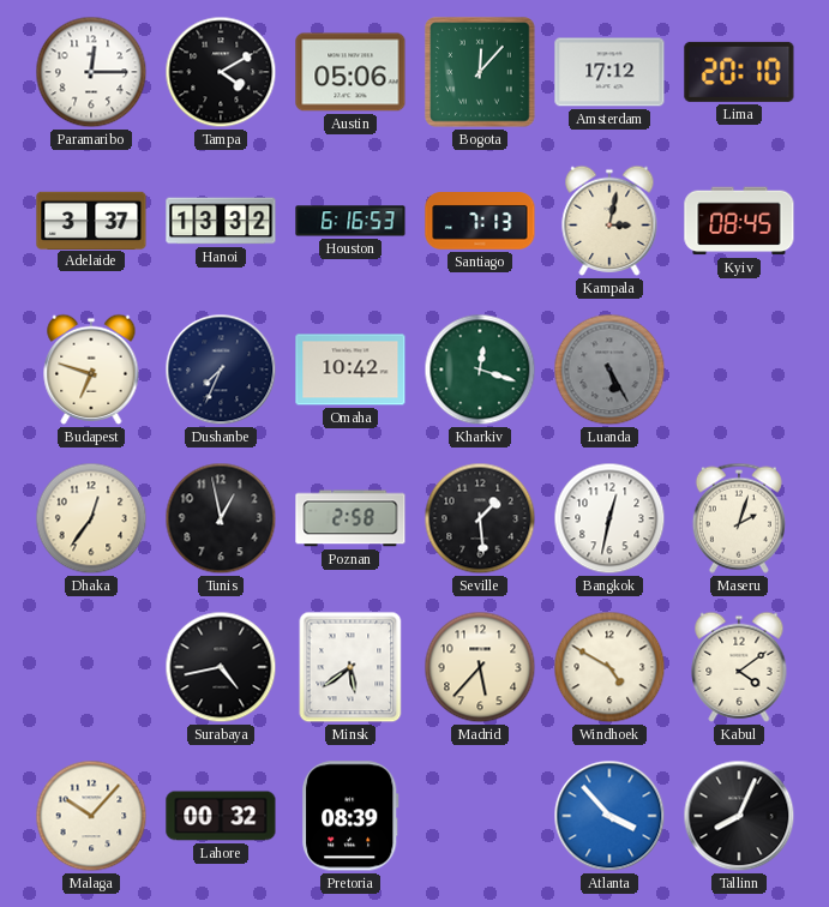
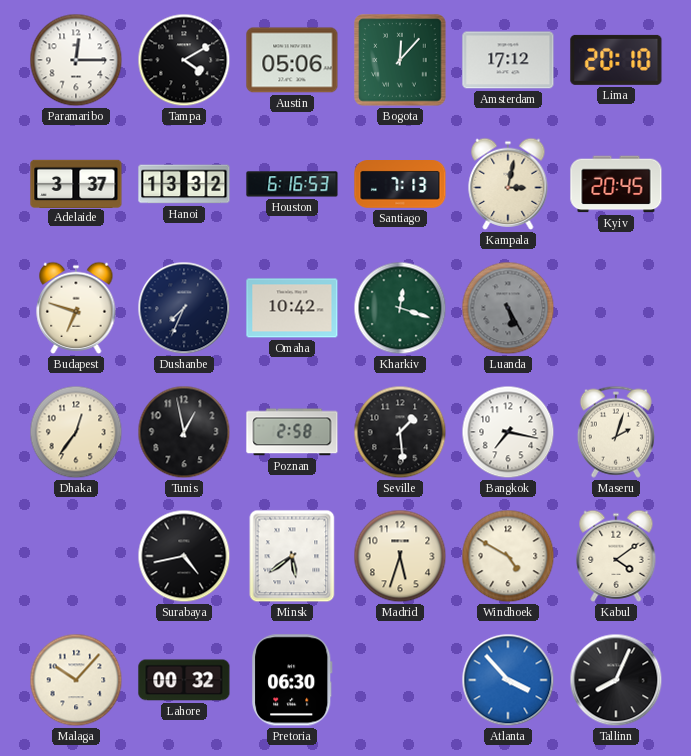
Kyiv: 08:45 -> 20:45
Bangkok: 12:32 -> 7:17
Madrid: 5:37 -> 5:33
Pretoria: 08:39 -> 06:30
